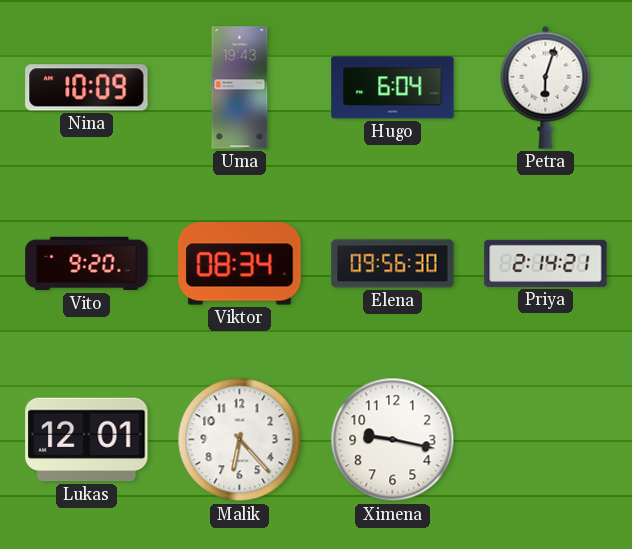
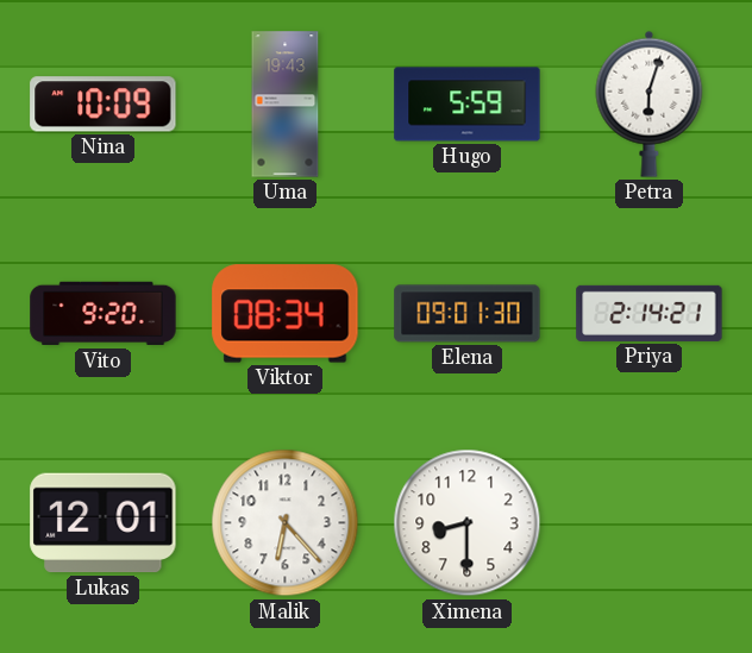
Hugo: 6:04 -> 5:59
Elena: 09:56 -> 09:01
Ximena: 9:17 -> 8:30
